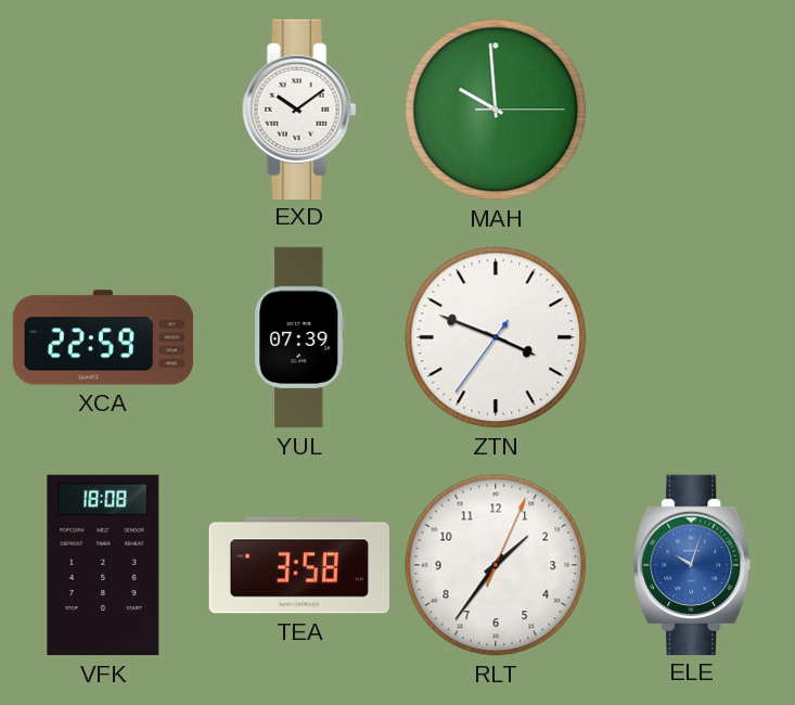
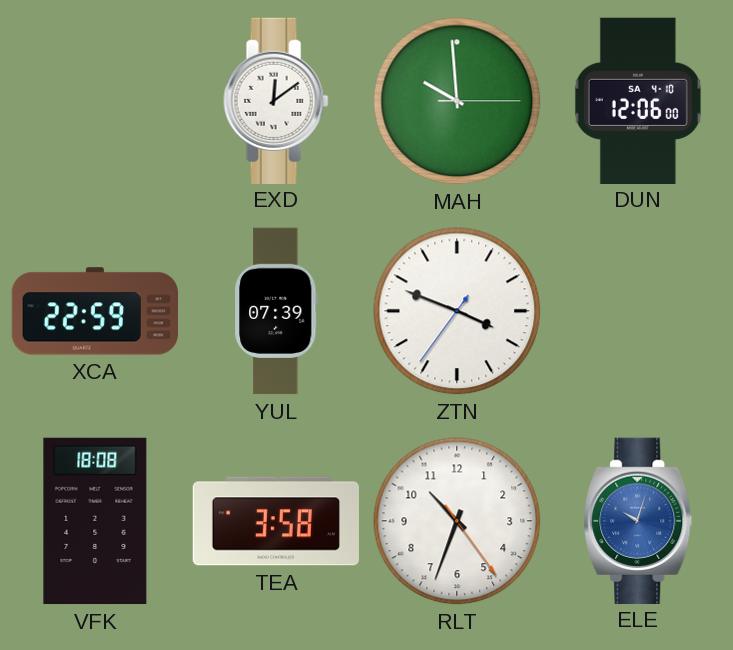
EXD: 10:09 -> 12:09
DUN: none -> 12:06
RLT: 1:36 -> 10:33
